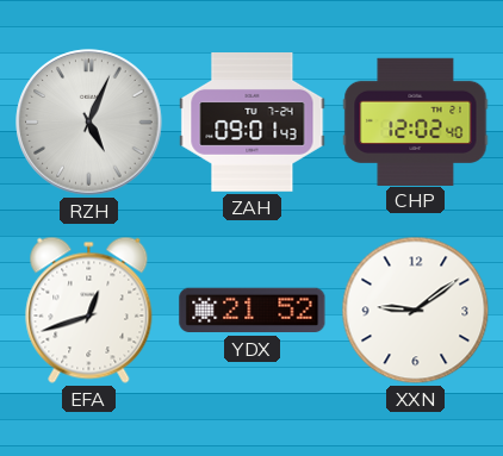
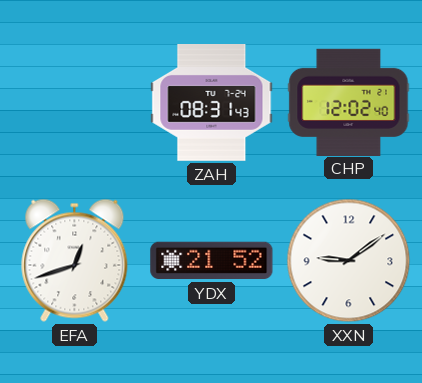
RZH: 5:04 -> none
ZAH: 09:01 -> 08:31
